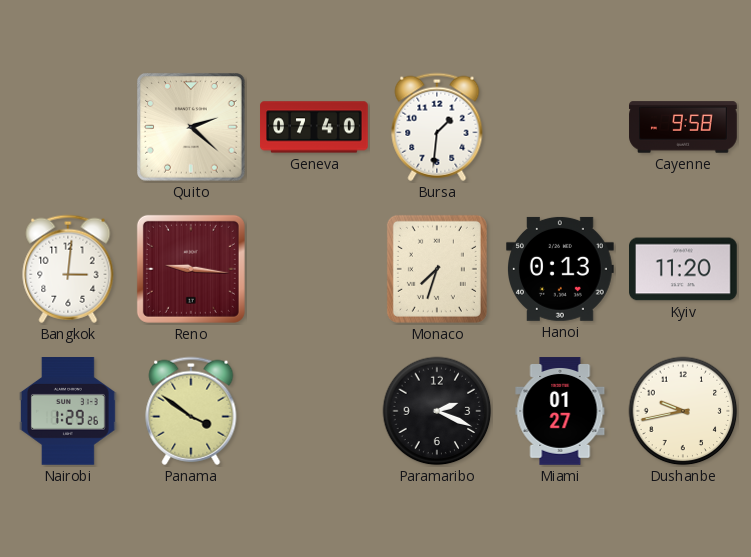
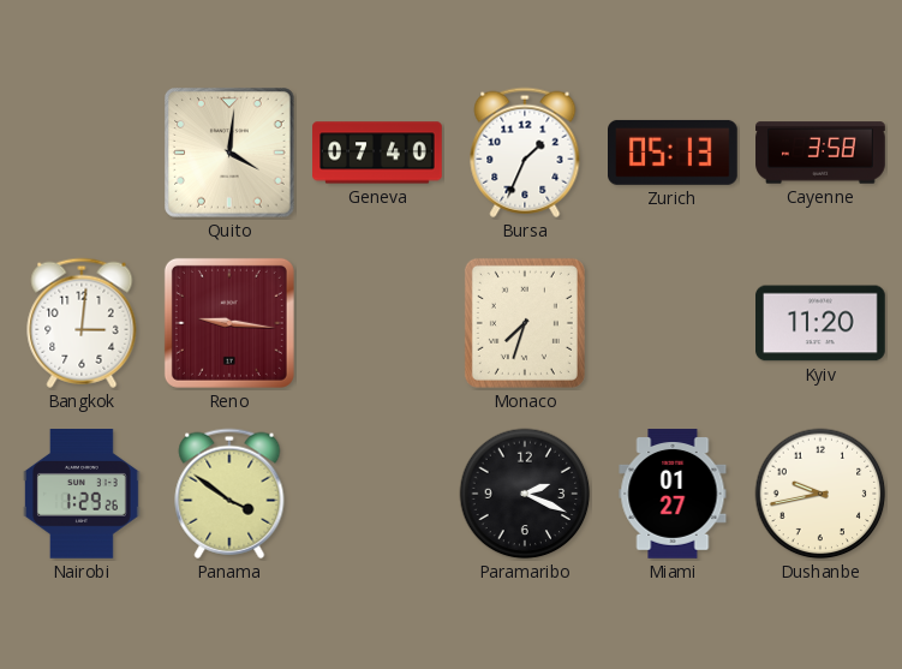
Quito: 2:22 -> 4:01
Bursa: 1:31 -> 1:34
Zurich: none -> 05:13
Cayenne: 9:58 -> 3:58
Hanoi: 0:13 -> none
